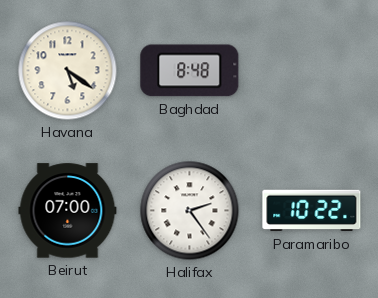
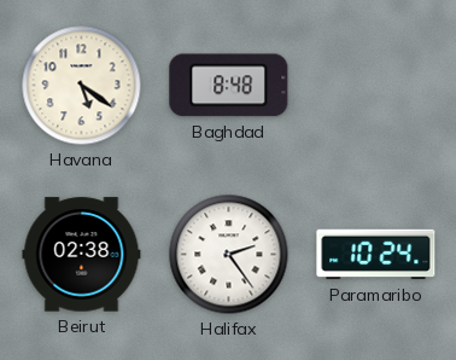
Beirut: 07:00 -> 02:38
Paramaribo: 10:22 -> 10:24
